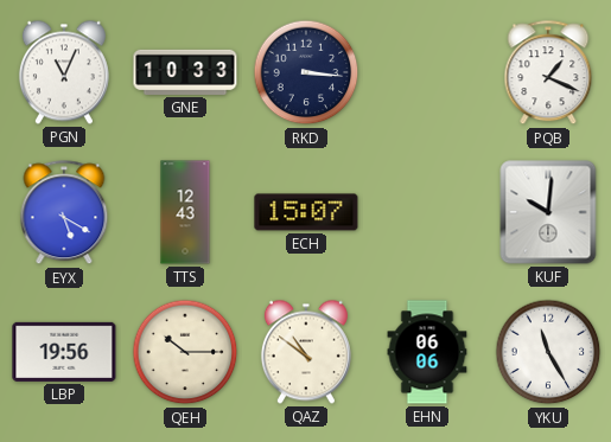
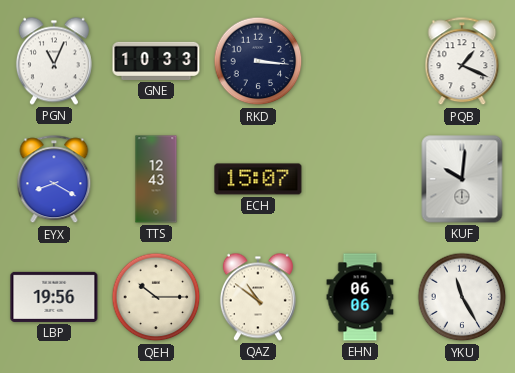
EYX: 5:20 -> 8:20
